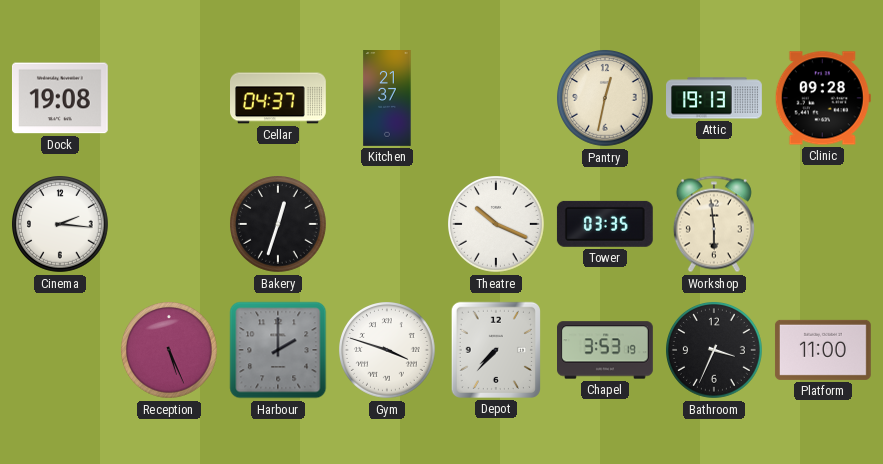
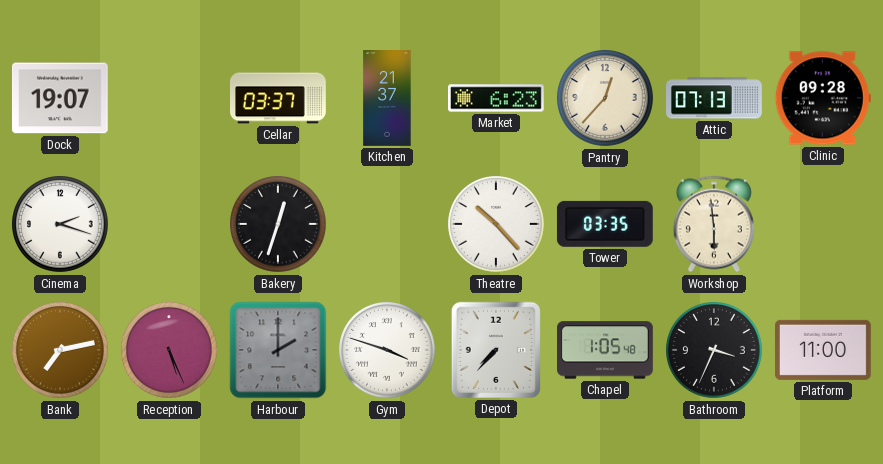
Dock: 19:08 -> 19:07
Cellar: 04:37 -> 03:37
Market: none -> 6:23
Pantry: 12:32 -> 12:37
Attic: 19:13 -> 07:13
Cinema: 2:16 -> 2:18
Theatre: 10:19 -> 10:23
Bank: none -> 7:13
Chapel: 3:53 -> 1:05
